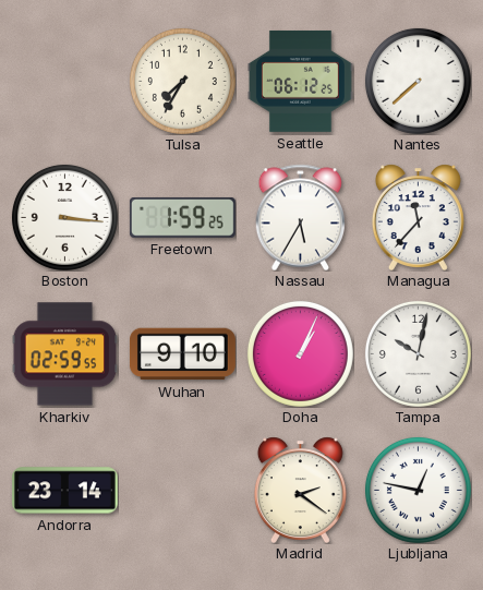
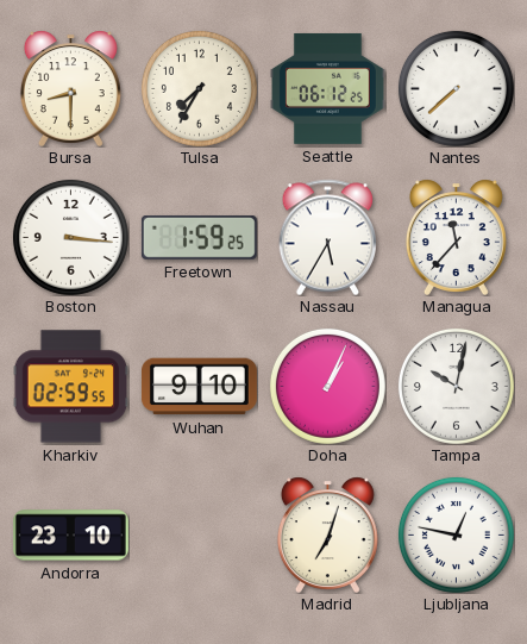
Bursa: none -> 8:30
Andorra: 23:14 -> 23:10
Madrid: 2:21 -> 7:03
